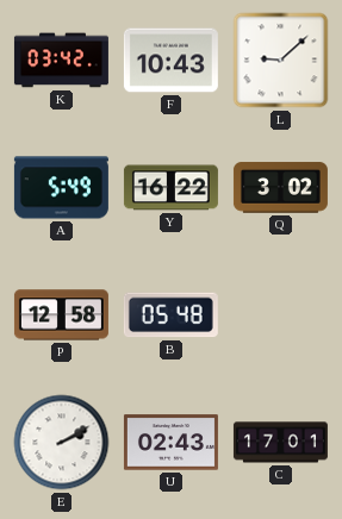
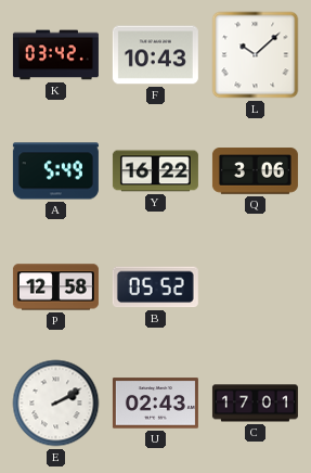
L: 9:08 -> 10:08
Q: 3:02 -> 3:06
B: 05:48 -> 05:52
